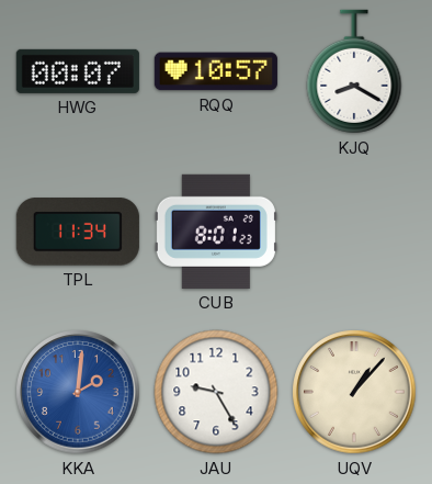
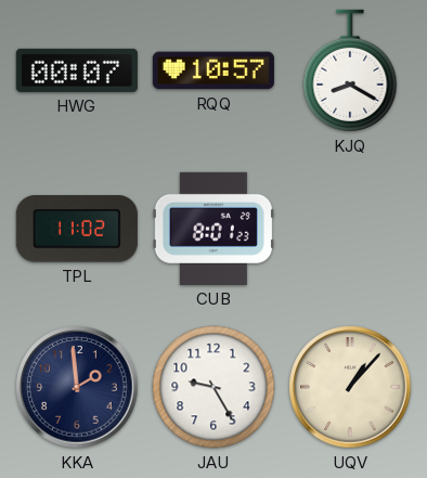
TPL: 11:34 -> 11:02
KKA: 2:01 -> 1:59
KKA dial: blue -> navy
